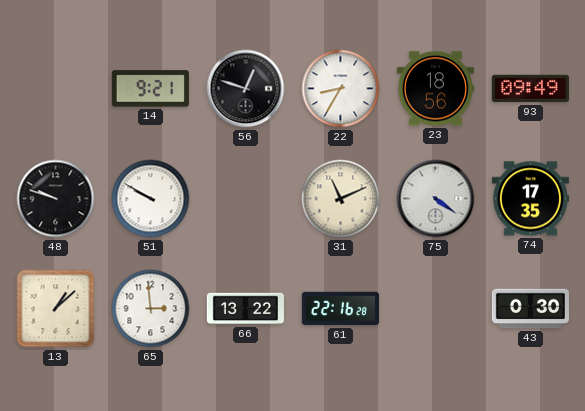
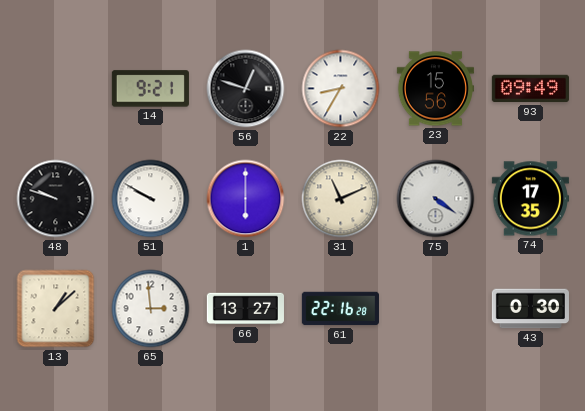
23: 18:56 -> 15:56
1: none -> 6:00
66: 13:22 -> 13:27
